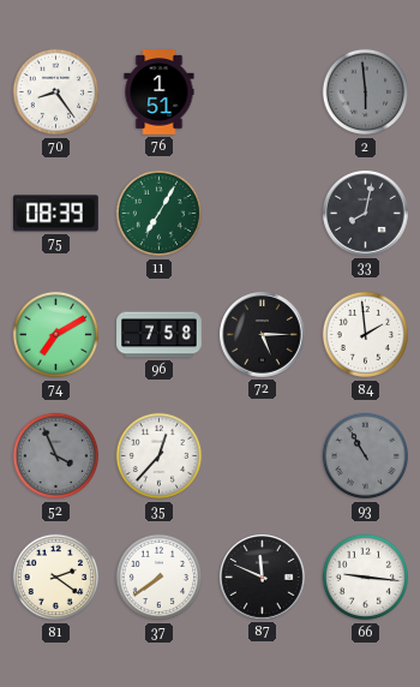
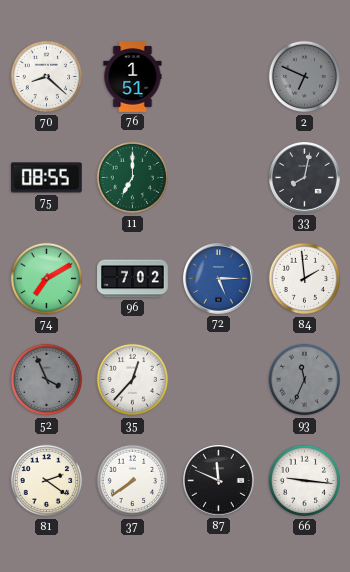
70: 8:24 -> 8:22
2: 5:59 -> 6:49
75: 08:39 -> 08:55
11: 7:05 -> 7:00
96: 7:58 -> 7:02
72 dial: black -> blue
93: 10:55 -> 11:34
